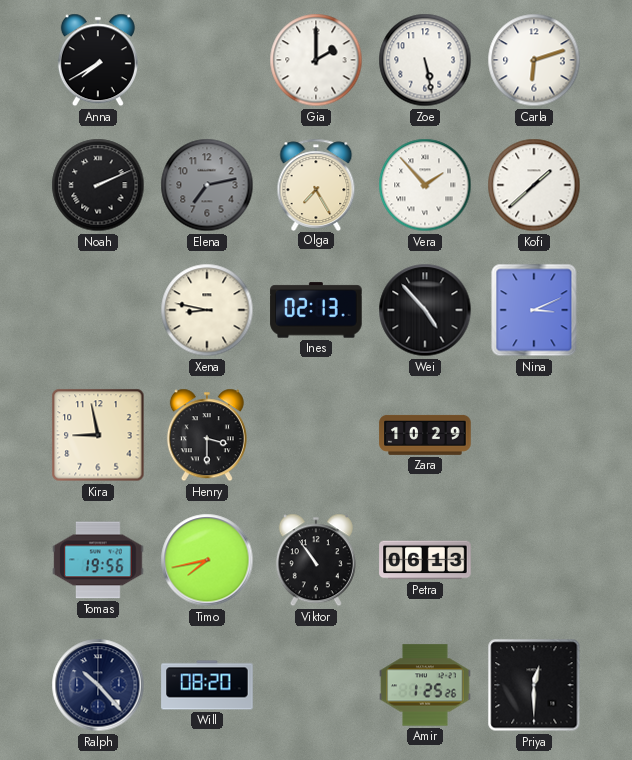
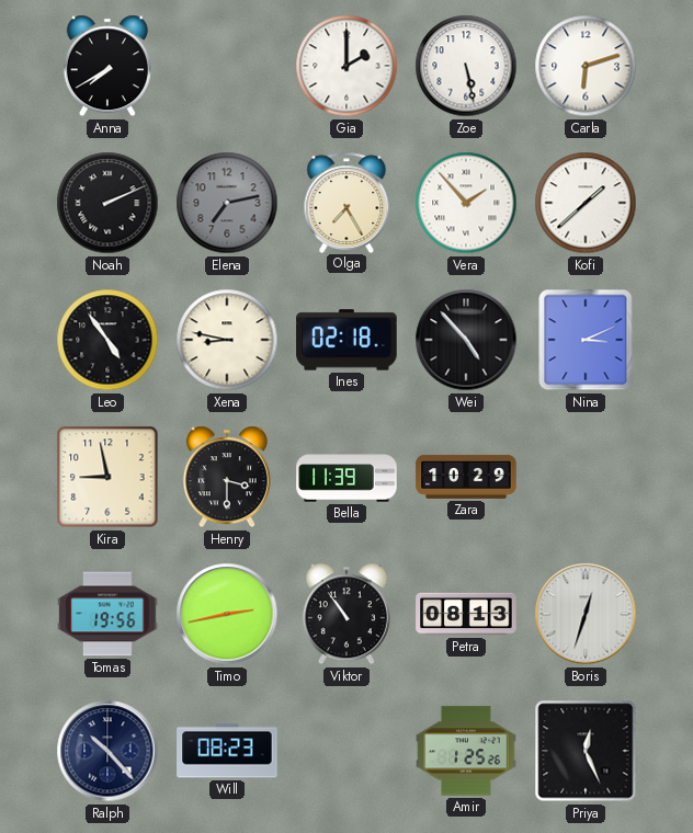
Leo: none -> 4:54
Ines: 02:13 -> 02:18
Bella: none -> 11:39
Timo: 7:43 -> 2:43
Petra: 06:13 -> 08:13
Boris: none -> 12:33
Will: 08:20 -> 08:23
Priya: 12:30 -> 12:26
